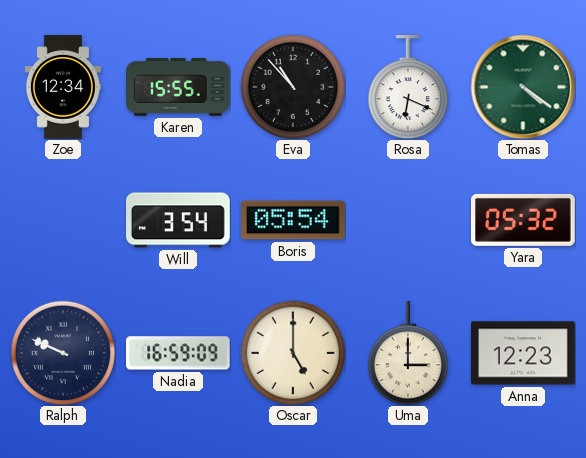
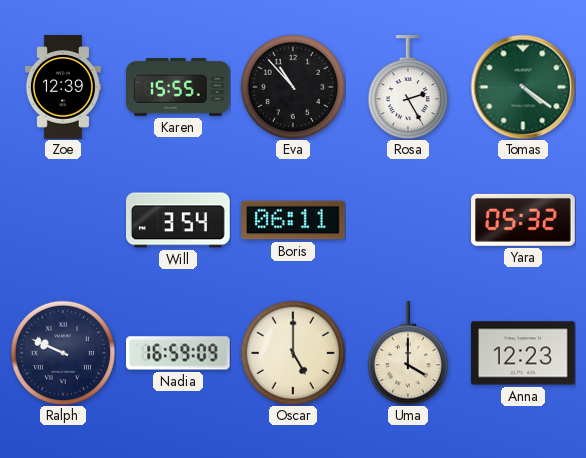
Zoe: 12:34 -> 12:39
Rosa: 6:19 -> 2:25
Boris: 05:54 -> 06:11
Uma: 3:00 -> 4:00
